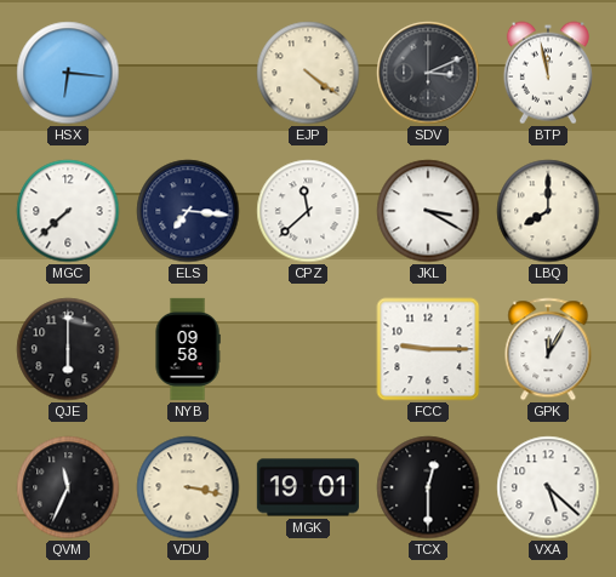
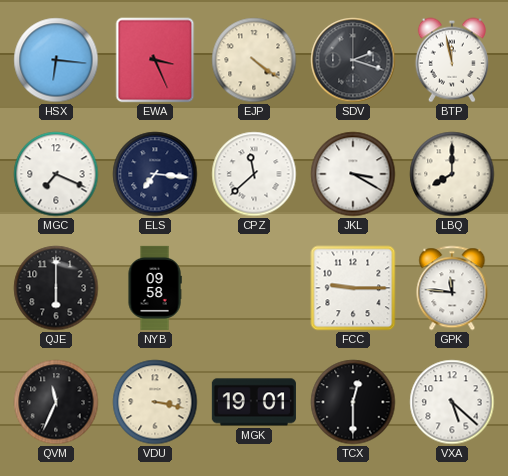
EWA: none -> 3:26
SDV: 3:11 -> 2:18
MGC: 7:38 -> 7:19
GPK: 12:05 -> 11:46
